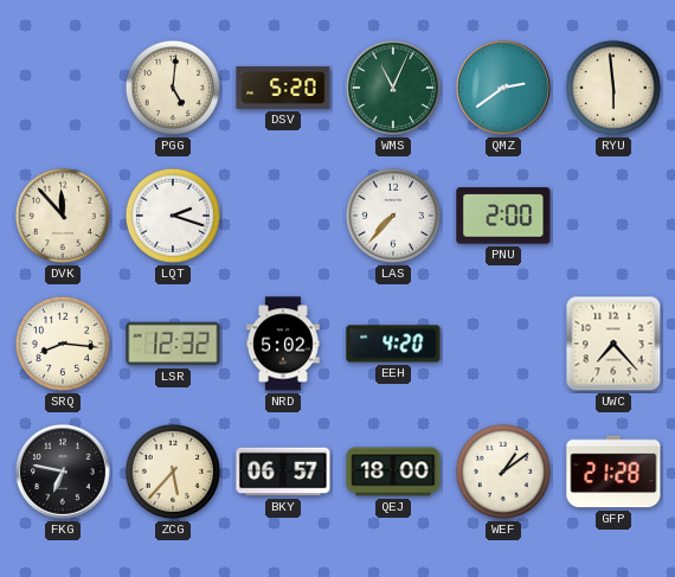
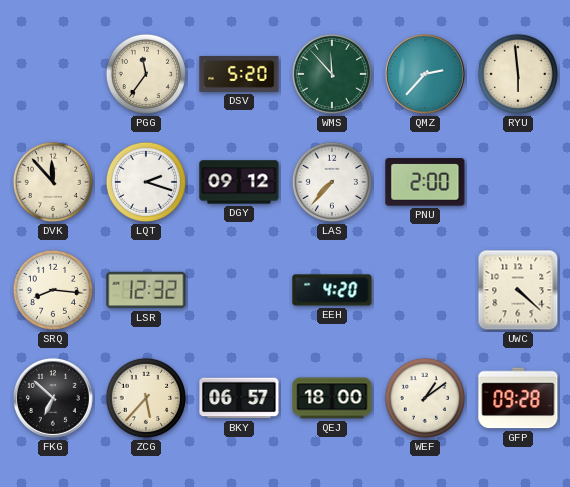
PGG: 5:01 -> 11:36
WMS: 11:04 -> 11:53
QMZ: 2:39 -> 2:37
DGY: none -> 09:12
NRD: 5:02 -> none
UWC: 7:23 -> 4:22
FKG: 6:47 -> 6:52
GFP: 21:28 -> 09:28
